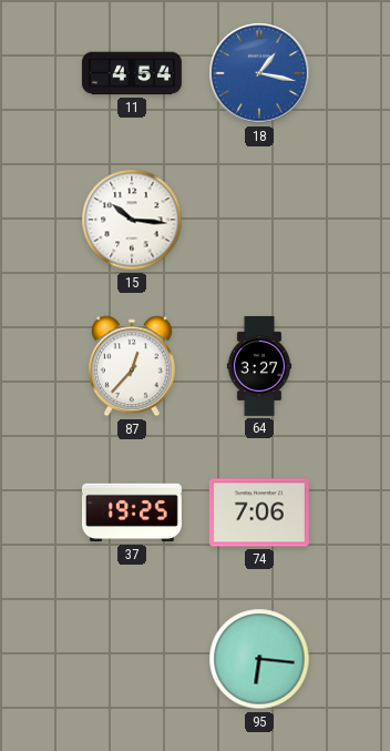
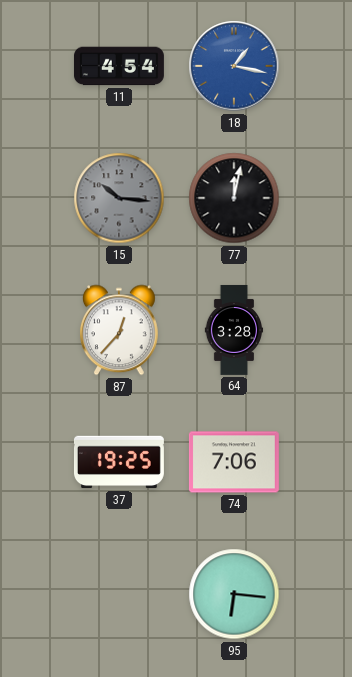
15 dial: white -> grey
77: none -> 12:02
64: 3:27 -> 3:28
